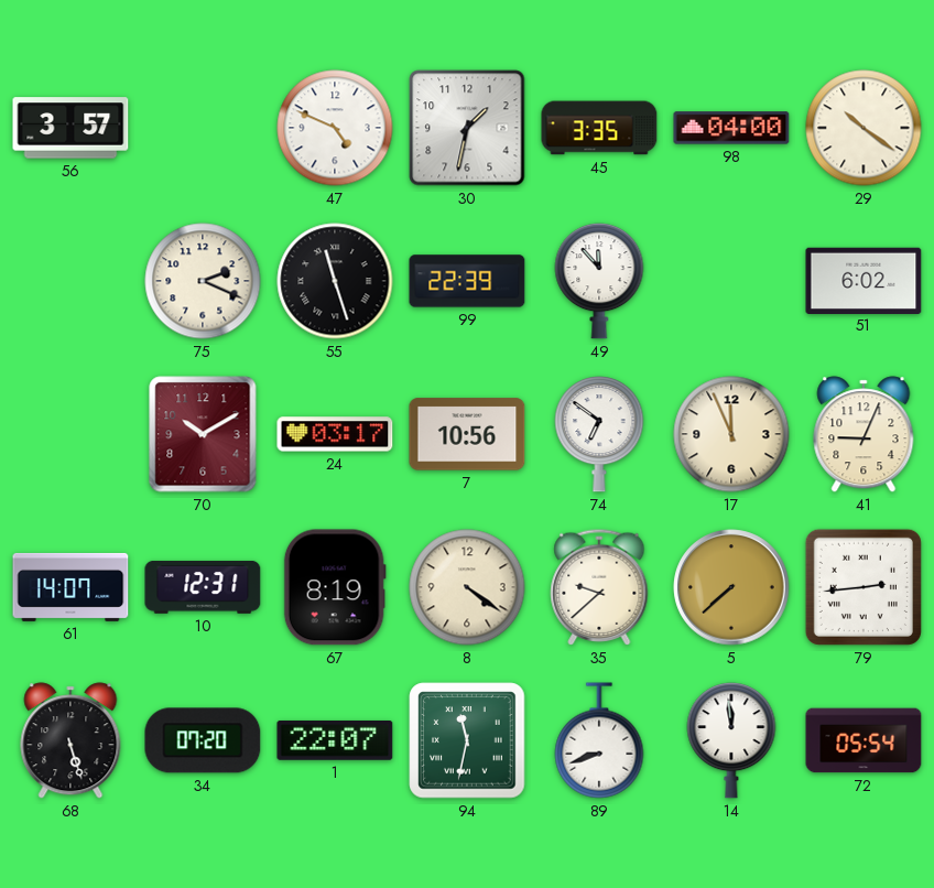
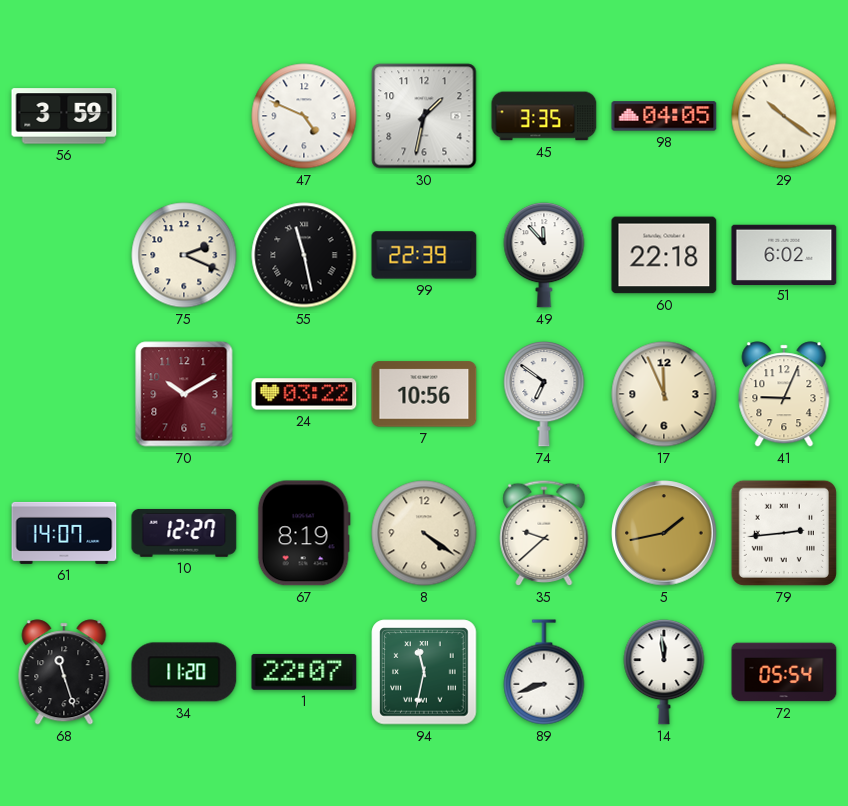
56: 3:57 -> 3:59
98: 04:00 -> 04:05
55: 11:27 -> 11:28
60: none -> 22:18
24: 03:17 -> 03:22
10: 12:31 -> 12:27
5: 7:38 -> 1:43
68: 5:27 -> 11:27
34: 07:20 -> 11:20
